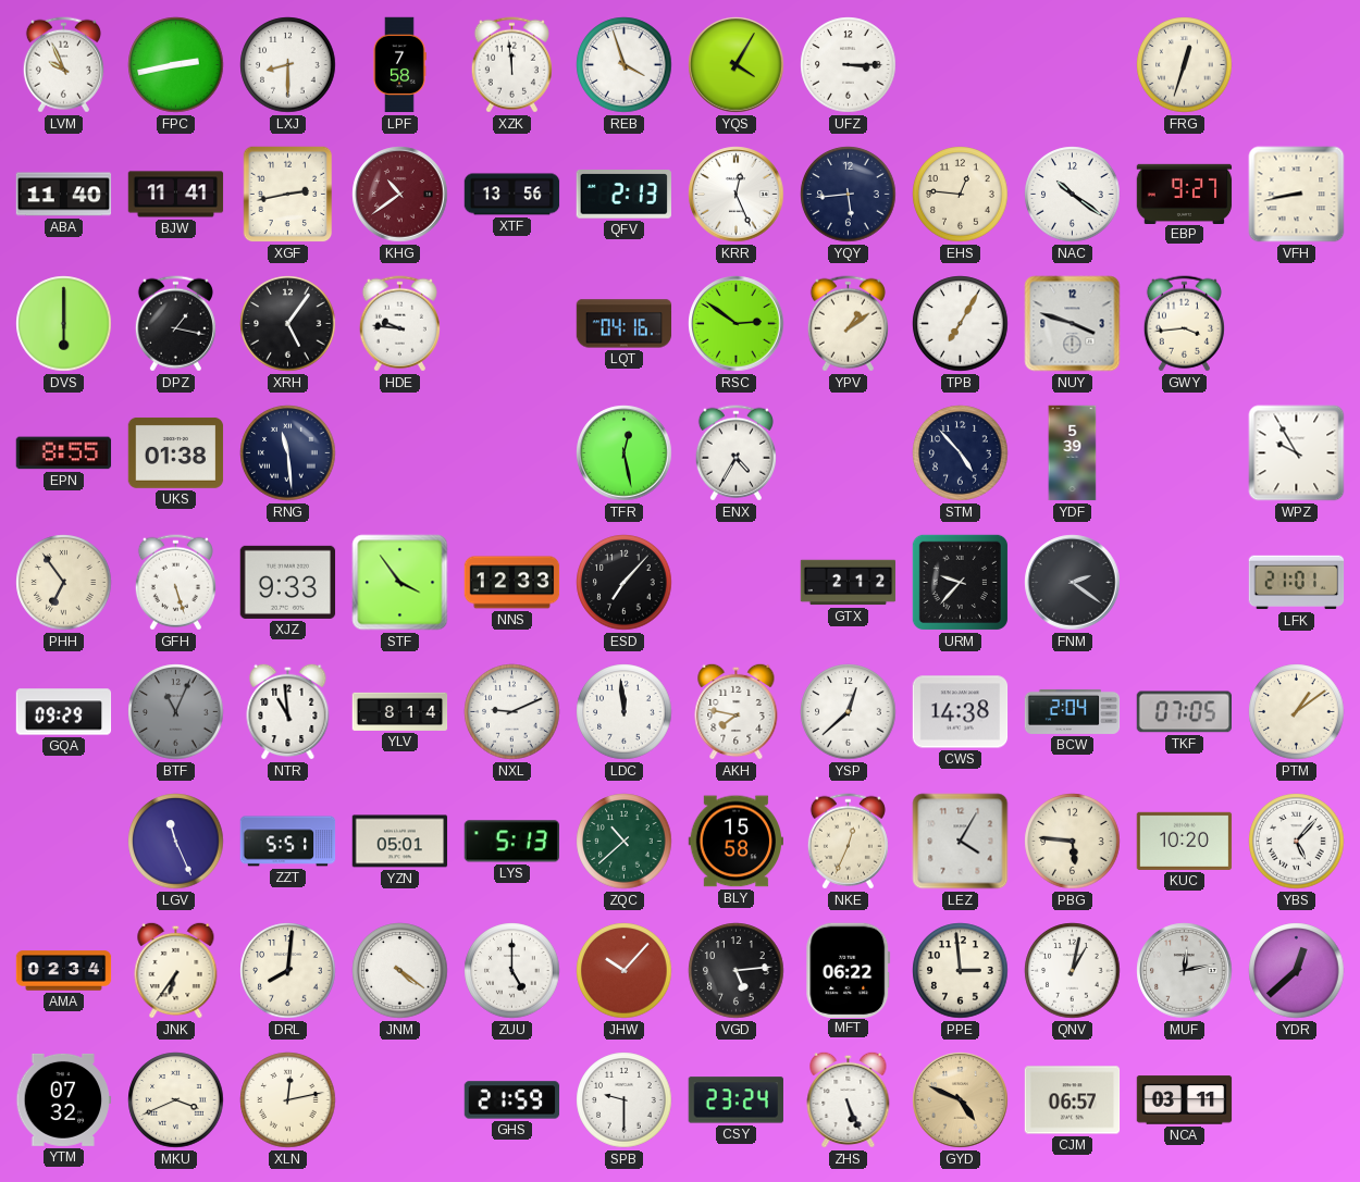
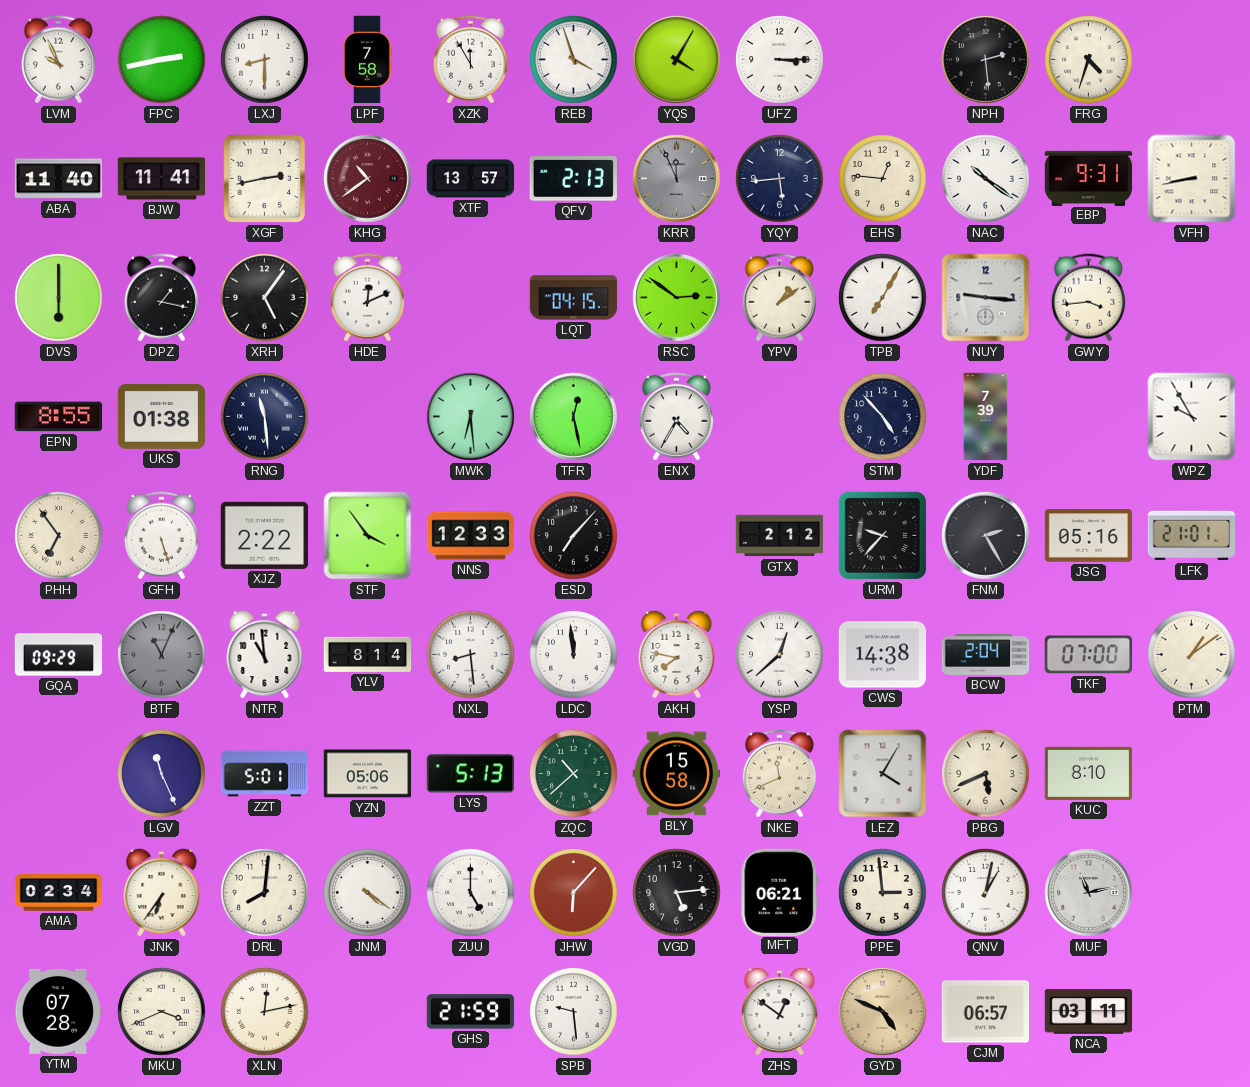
XZK: 11:59 -> 11:55
NPH: none -> 2:29
FRG: 12:33 -> 4:33
XTF: 13:56 -> 13:57
KRR: 12:26 -> 11:56
KRR dial: white -> grey
EBP: 9:27 -> 9:31
HDE: 9:46 -> 12:11
LQT: 04:16 -> 04:15
NUY: 3:48 -> 9:16
MWK: none -> 6:29
YDF: 5:39 -> 7:39
XJZ: 9:33 -> 2:22
FNM: 2:21 -> 2:25
JSG: none -> 05:16
NXL: 9:11 -> 8:29
TKF: 07:05 -> 07:00
ZZT: 5:51 -> 5:01
YZN: 05:01 -> 05:06
NKE: 12:34 -> 11:41
PBG: 5:46 -> 5:41
KUC: 10:20 -> 8:10
YBS: 5:07 -> none
JHW: 10:07 -> 6:07
MFT: 06:22 -> 06:21
MUF: 12:13 -> 11:13
YDR: 12:38 -> none
YTM: 07:32 -> 07:28
SPB: 9:30 -> 9:29
CSY: 23:24 -> none
ZHS: 5:26 -> 12:51
